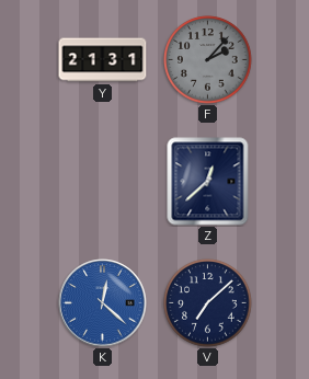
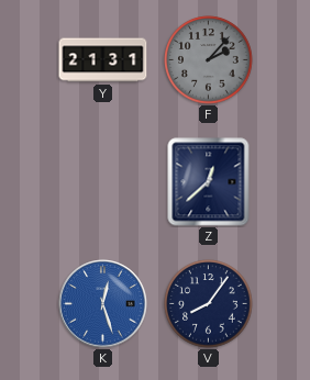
K: 12:22 -> 12:27
V: 7:08 -> 8:06
